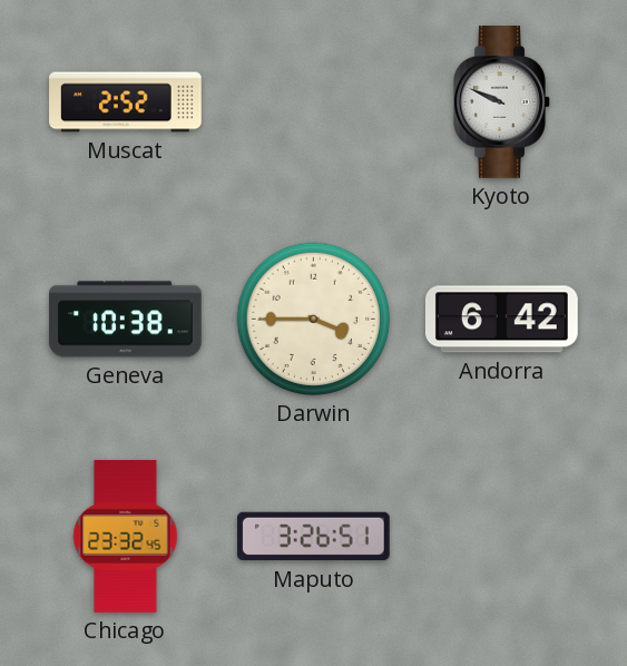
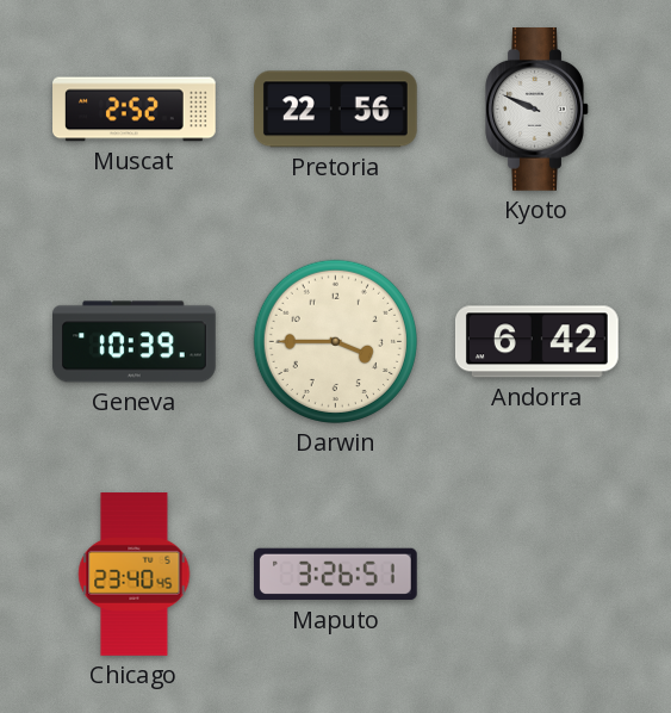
Pretoria: none -> 22:56
Geneva: 10:38 -> 10:39
Chicago: 23:32 -> 23:40
